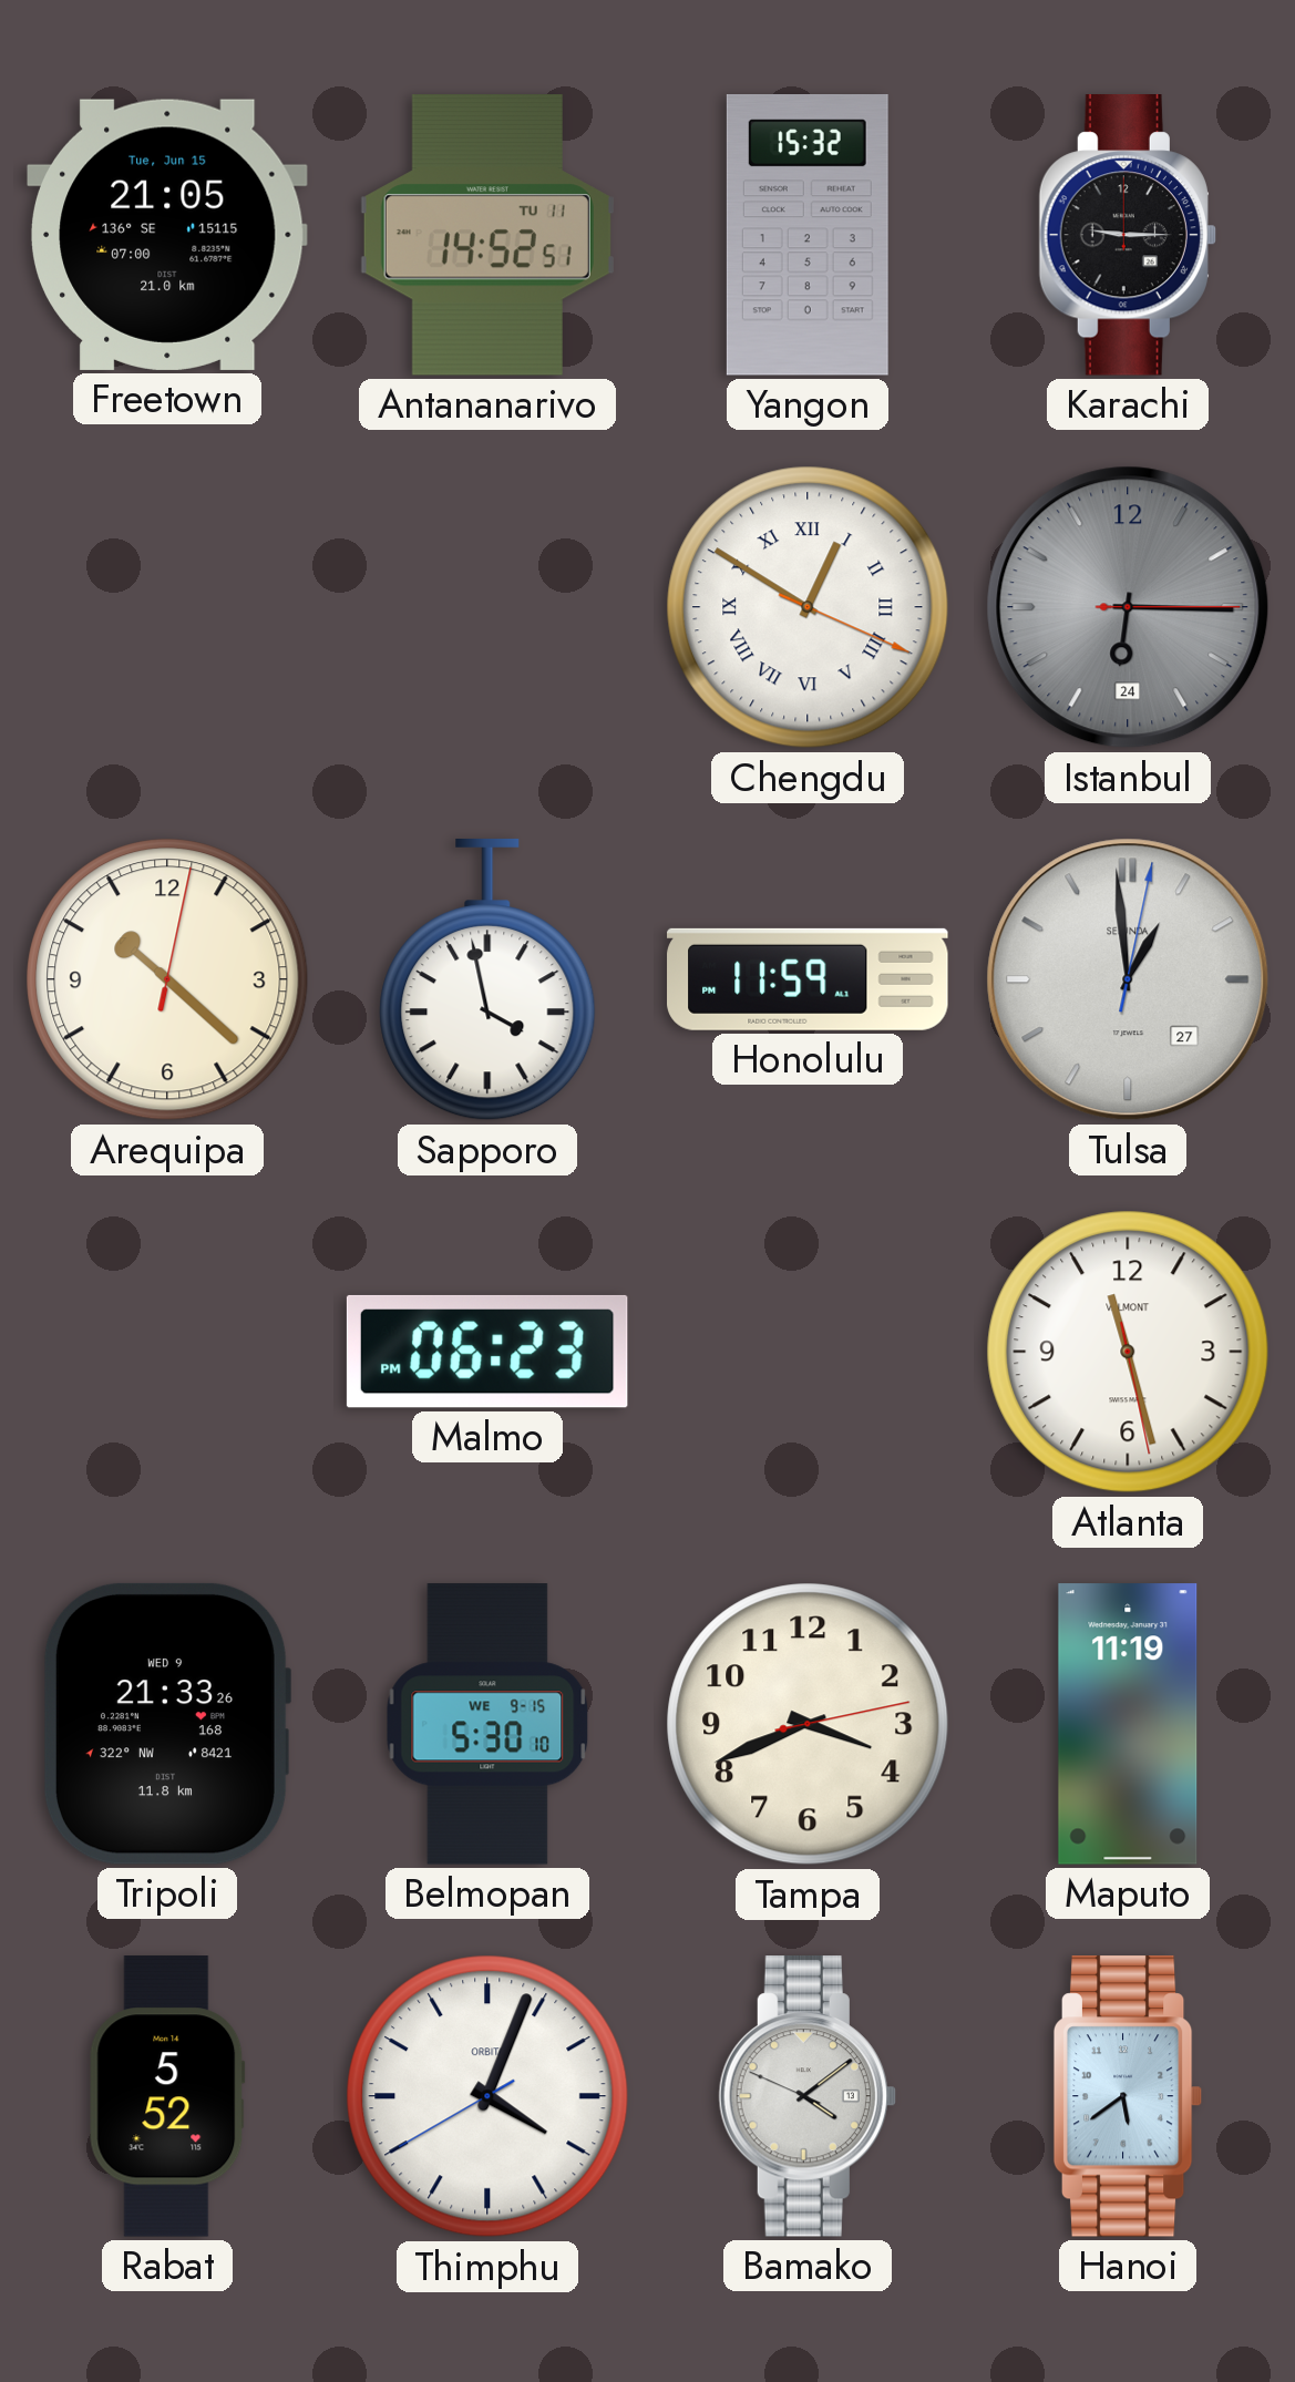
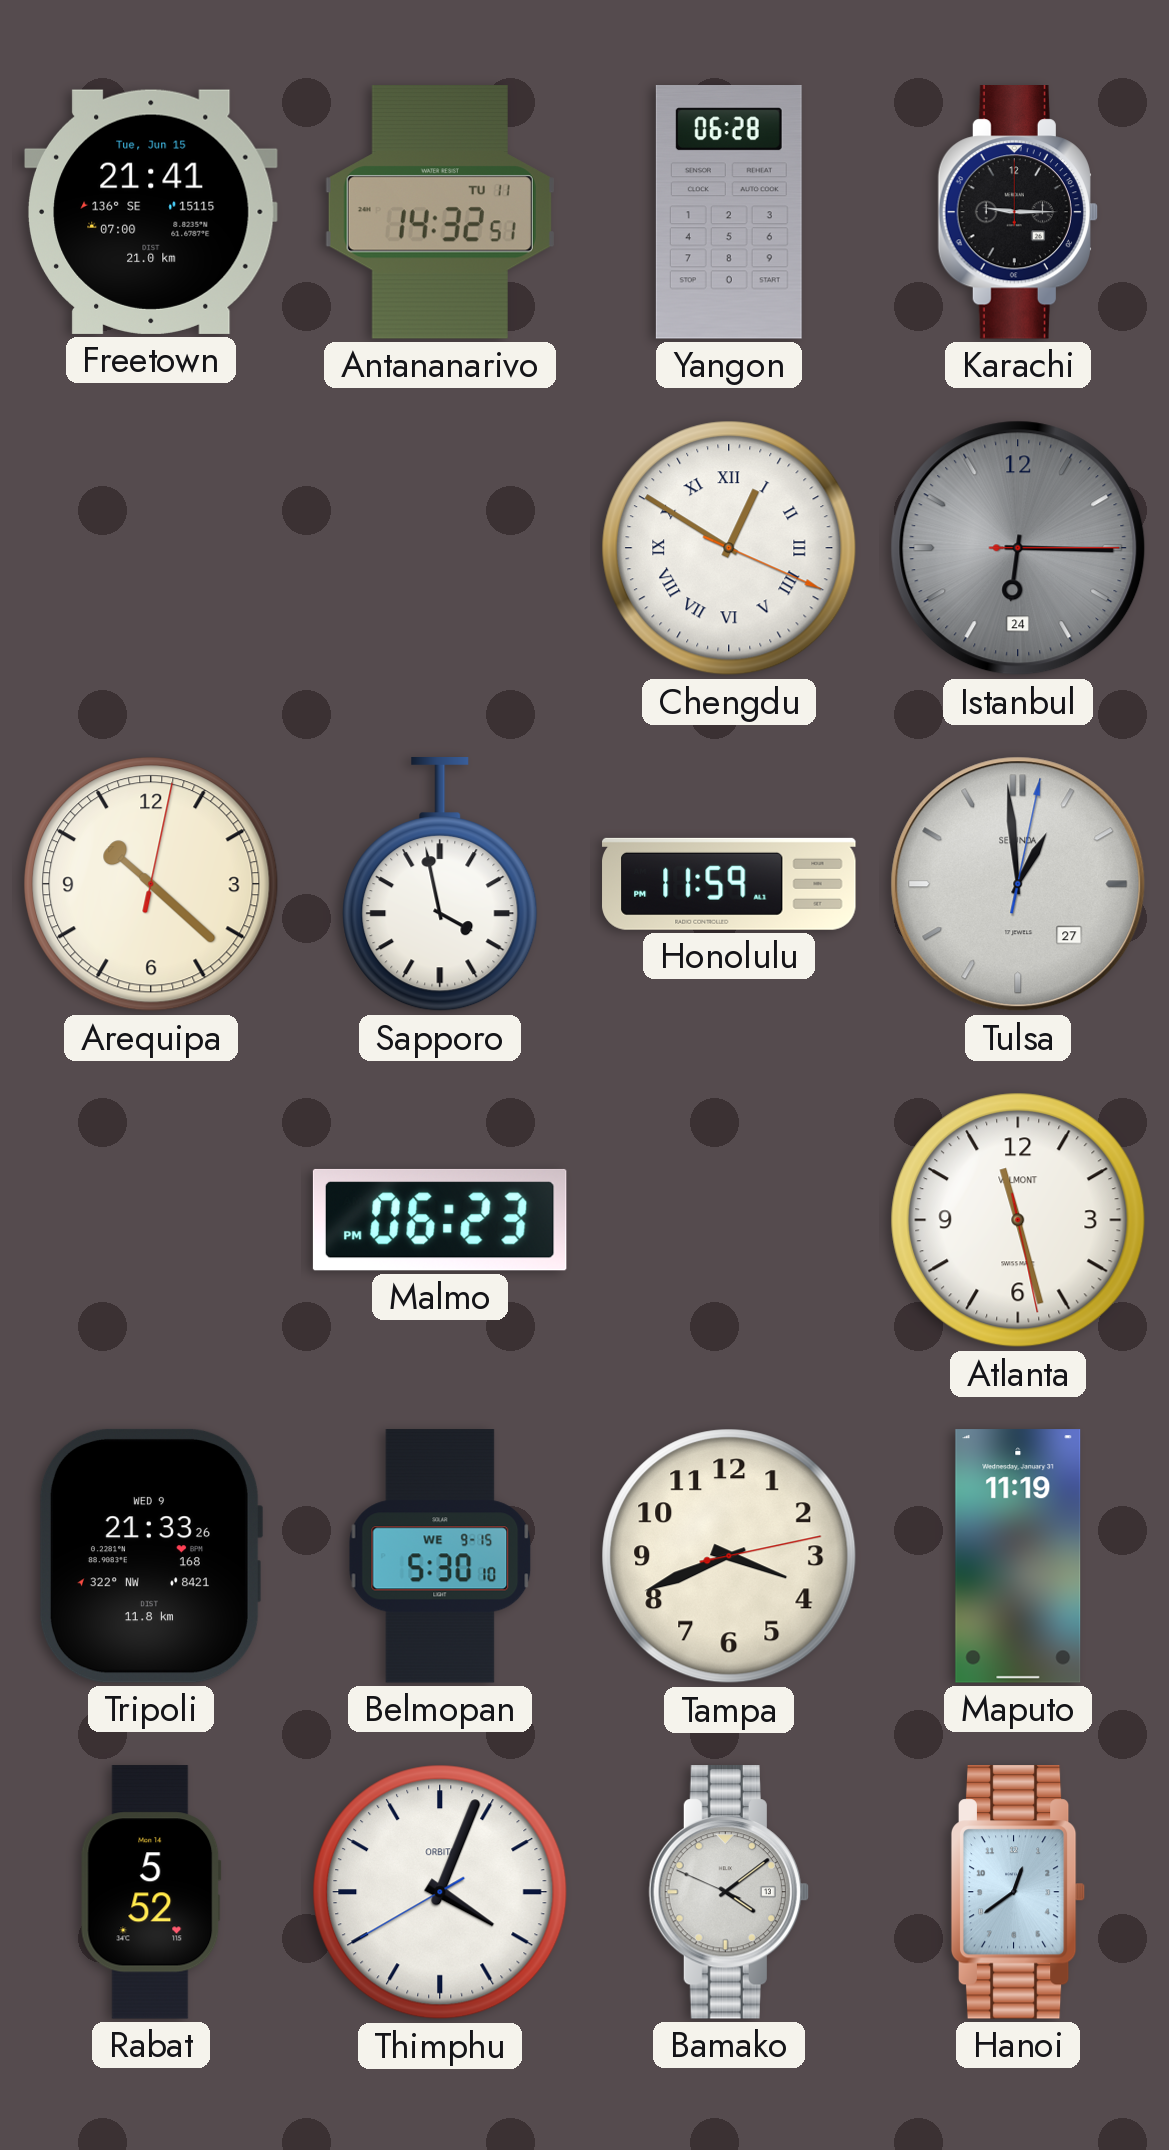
Freetown: 21:05 -> 21:41
Antananarivo: 14:52 -> 14:32
Yangon: 15:32 -> 06:28
Hanoi: 5:39 -> 12:39
